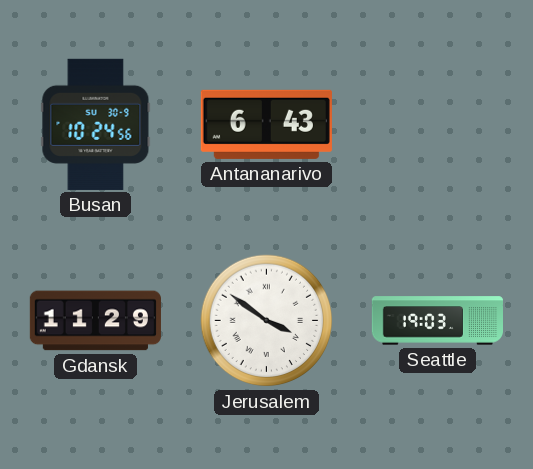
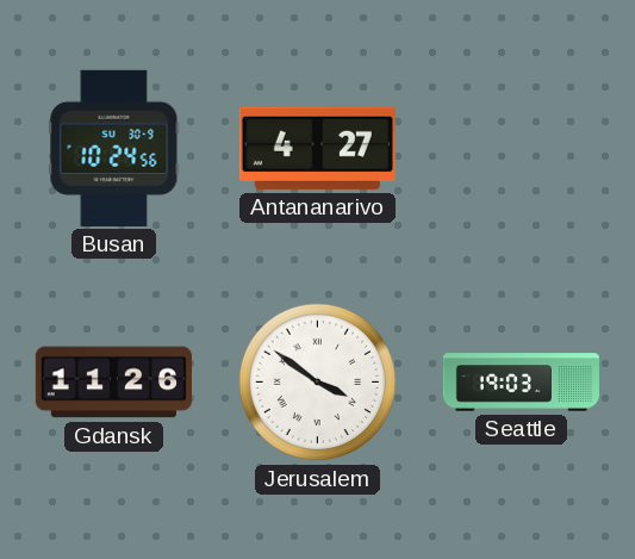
Antananarivo: 6:43 -> 4:27
Gdansk: 11:29 -> 11:26
